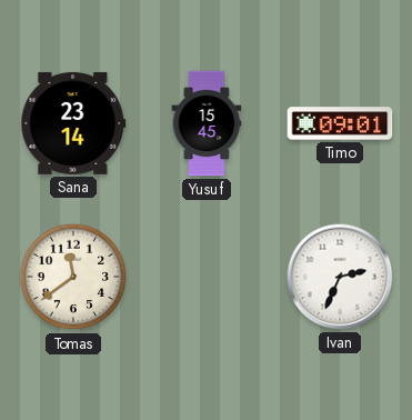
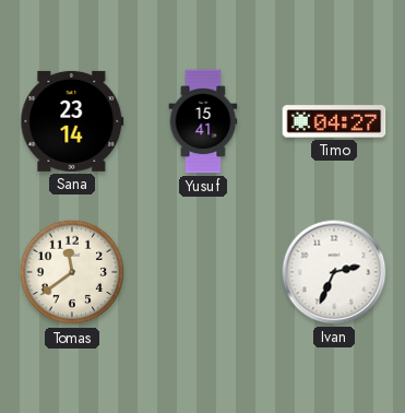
Yusuf: 15:45 -> 15:41
Timo: 09:01 -> 04:27
